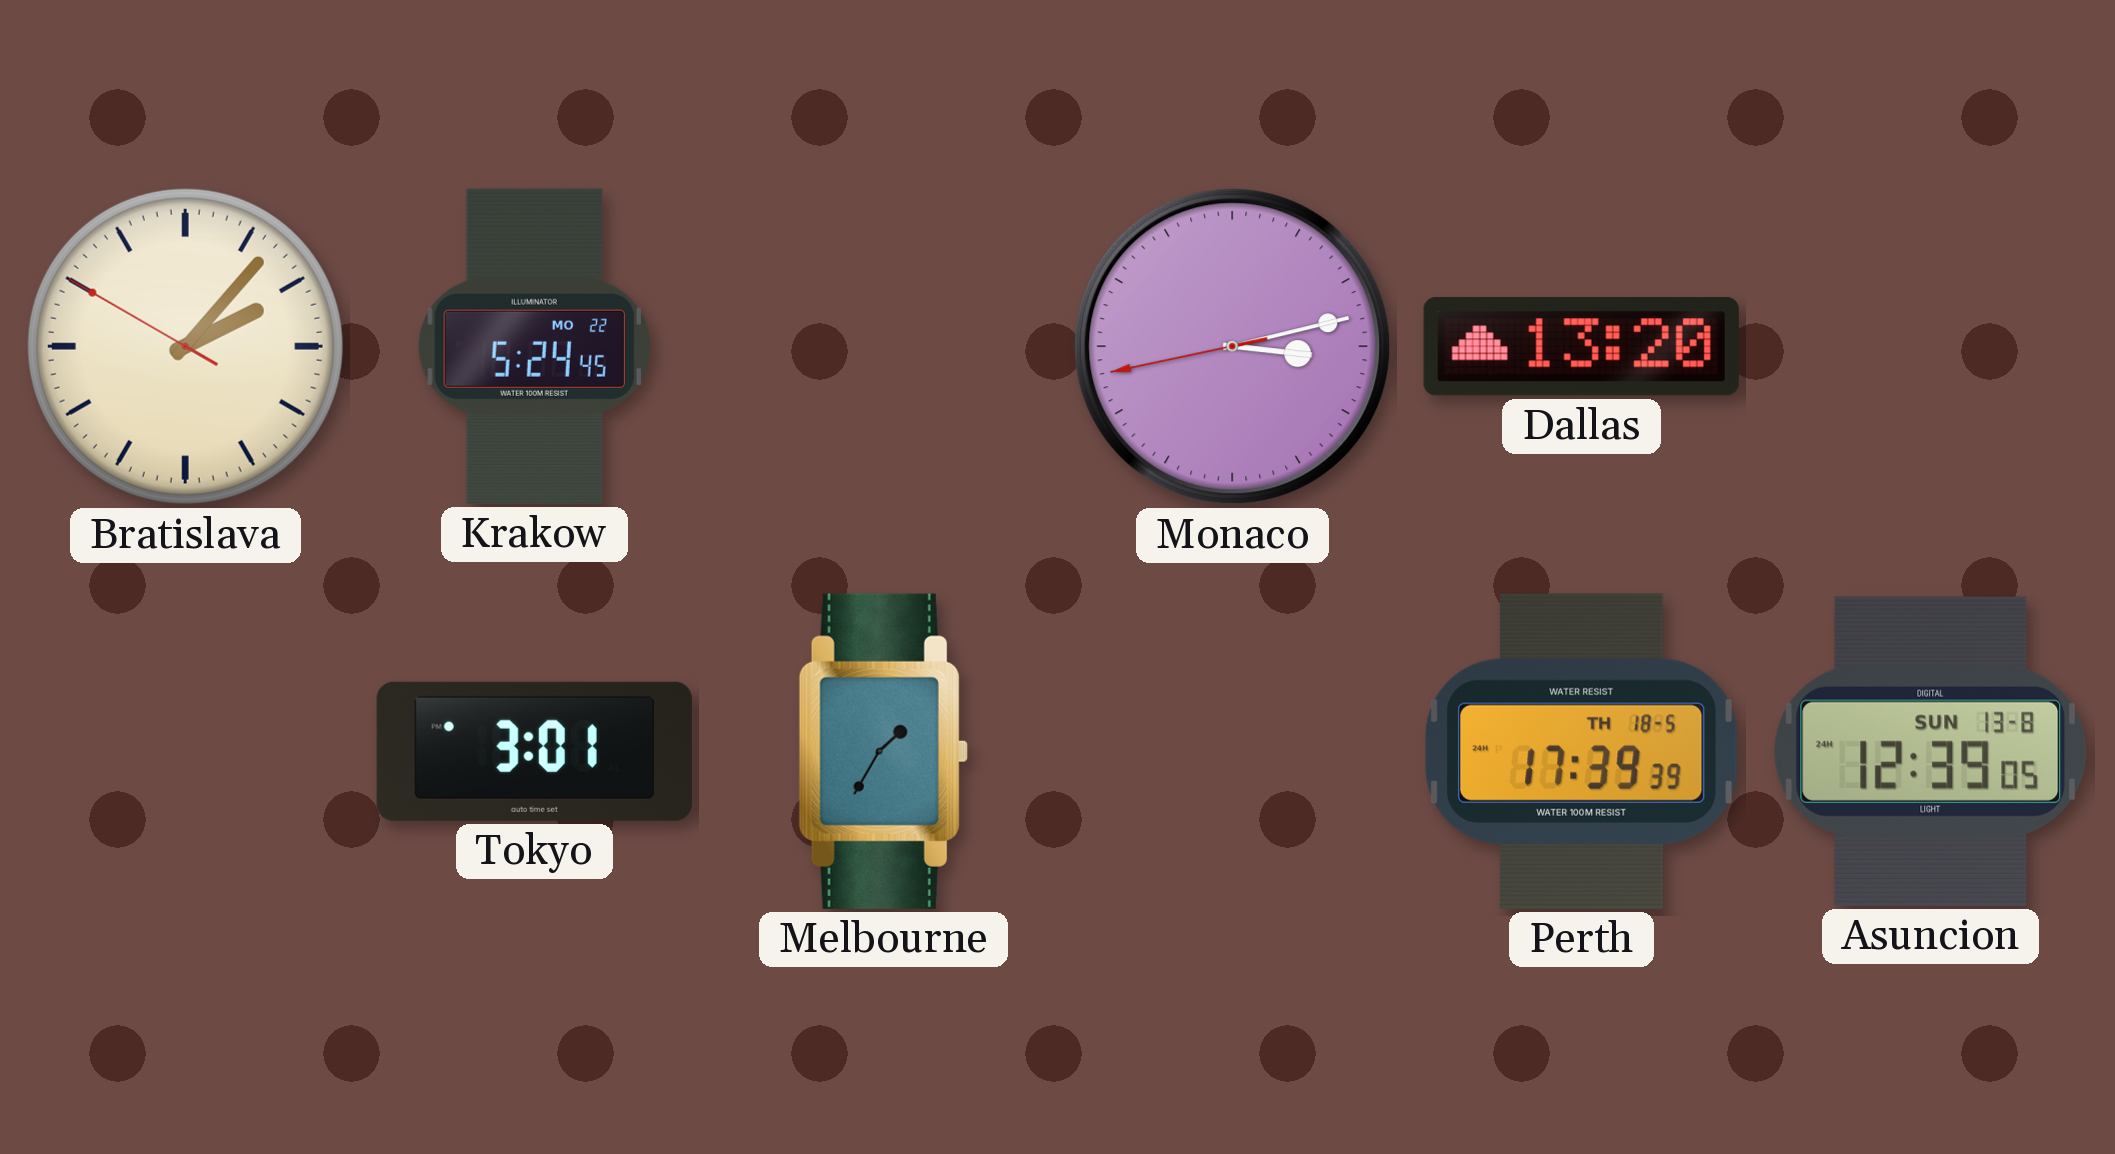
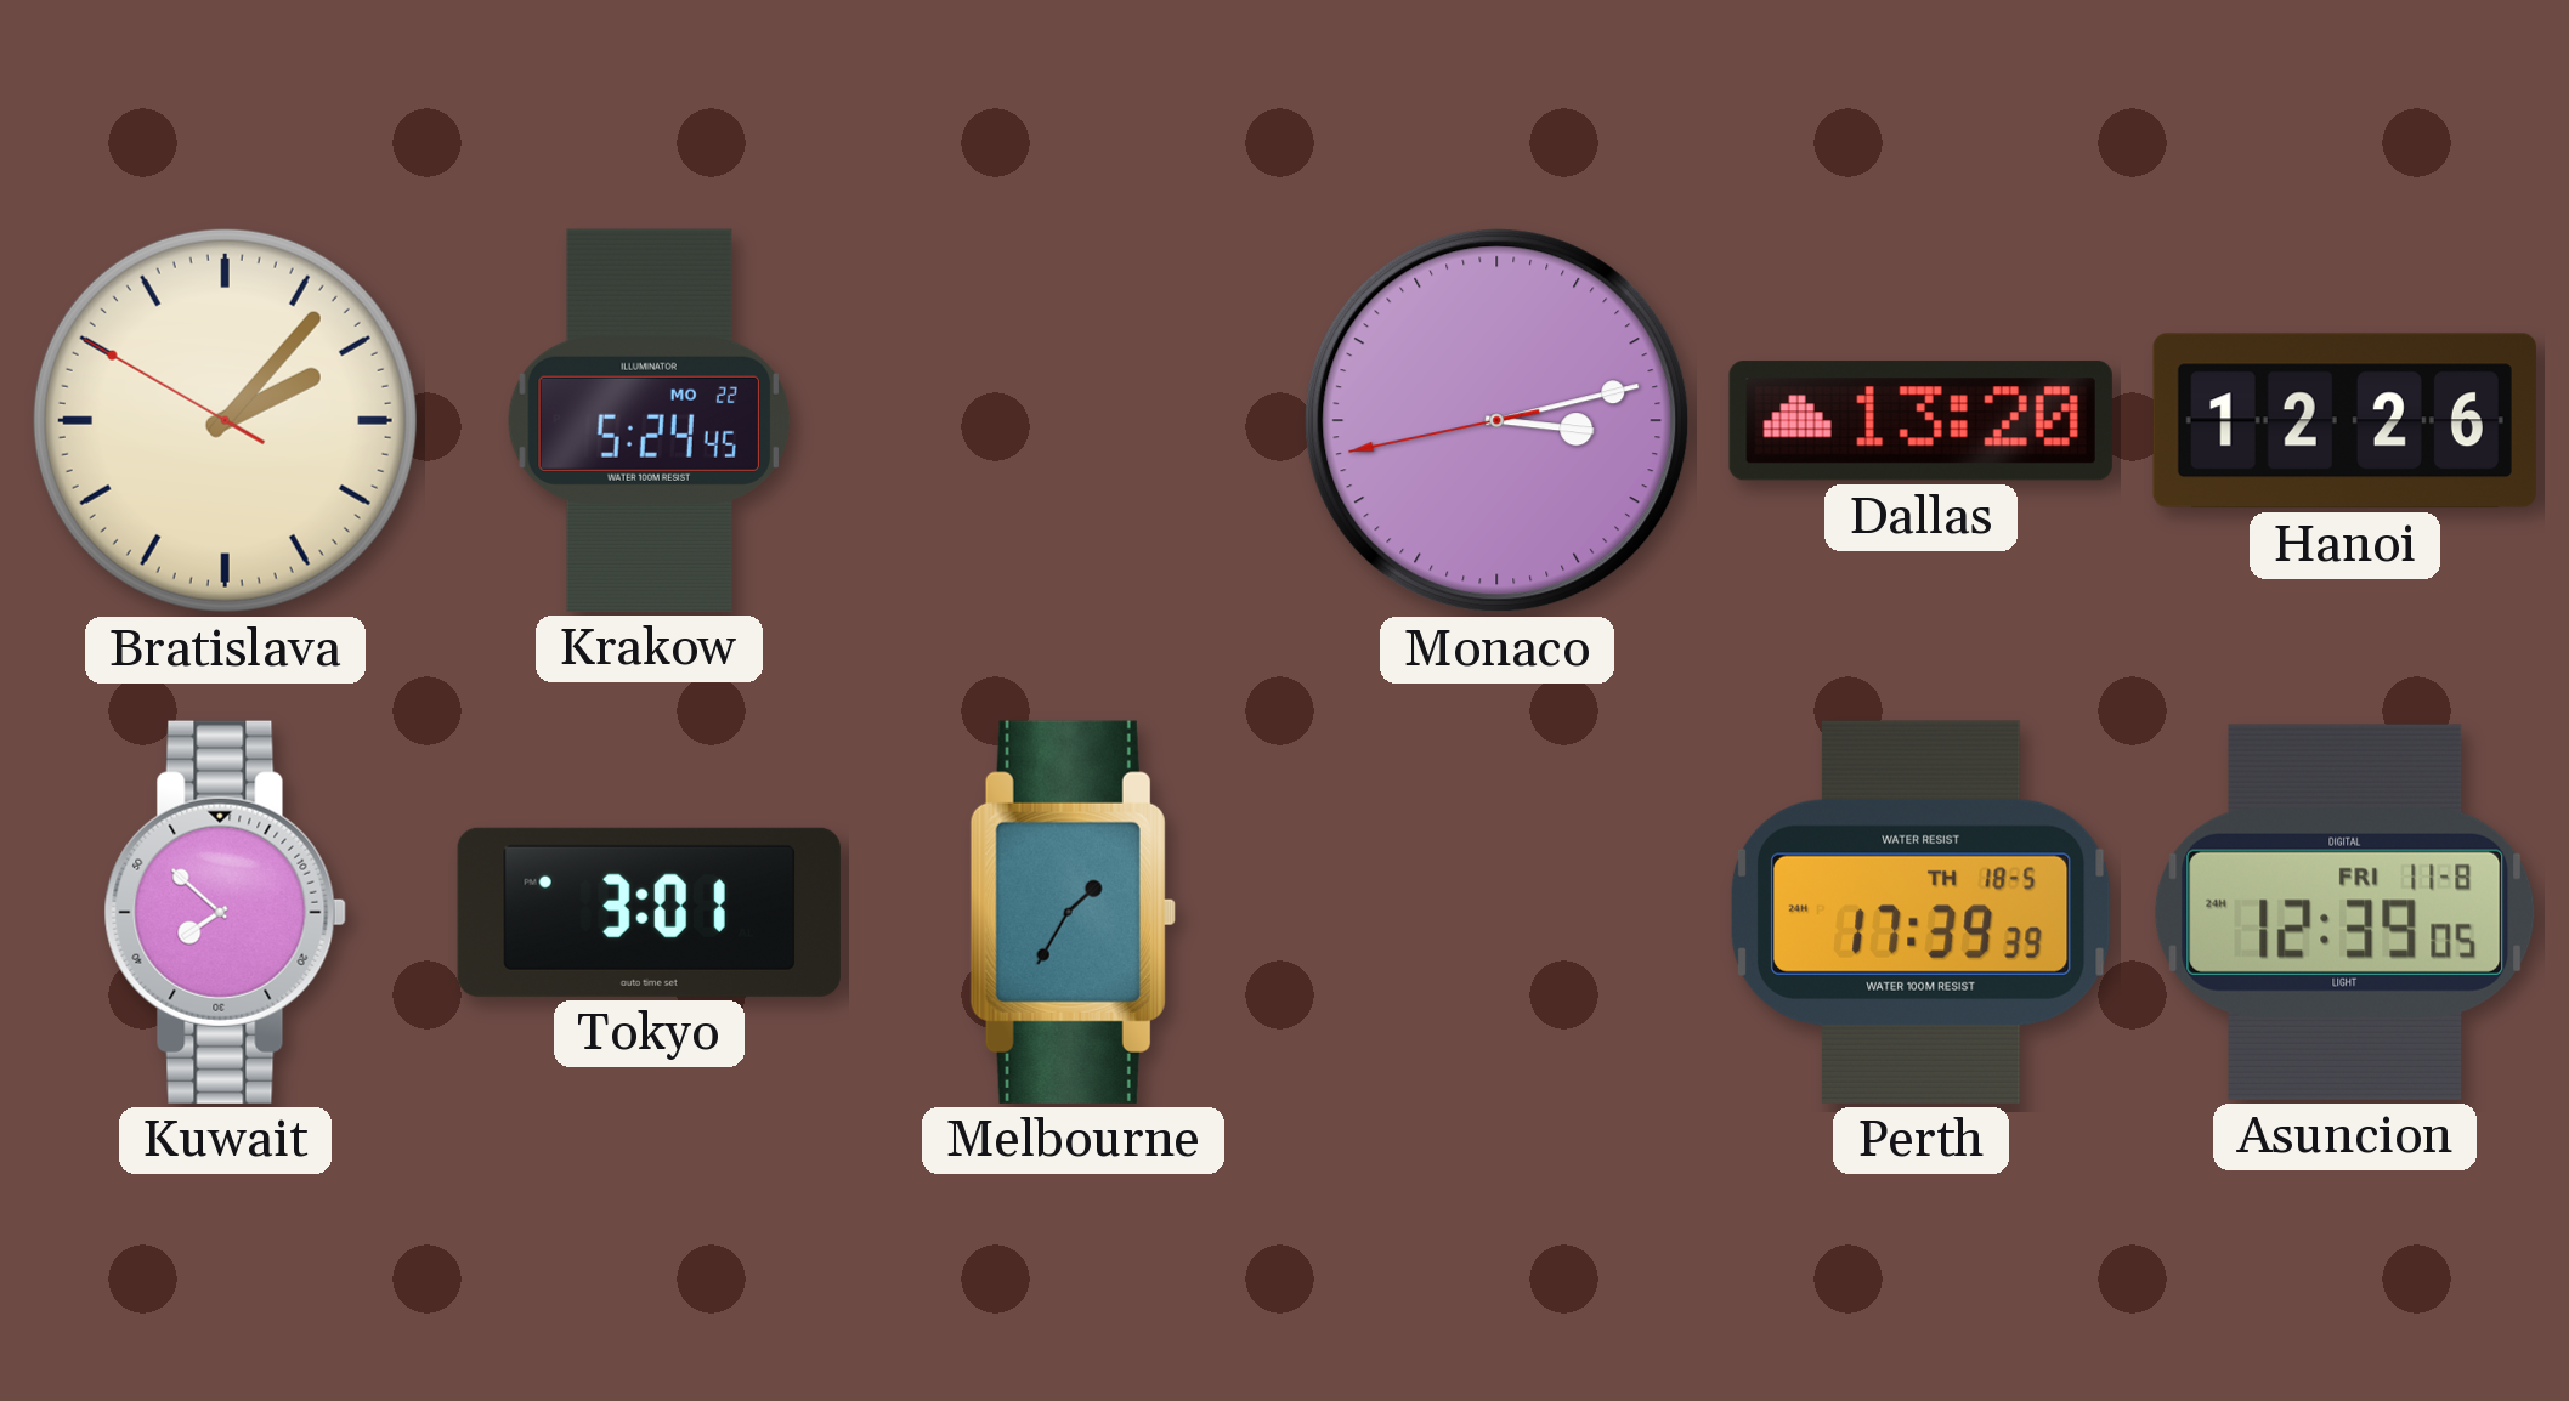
Hanoi: none -> 12:26
Kuwait: none -> 7:52
Asuncion date: SUN 13-8 -> FRI 11-8
